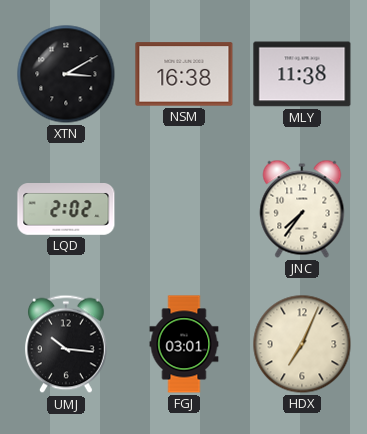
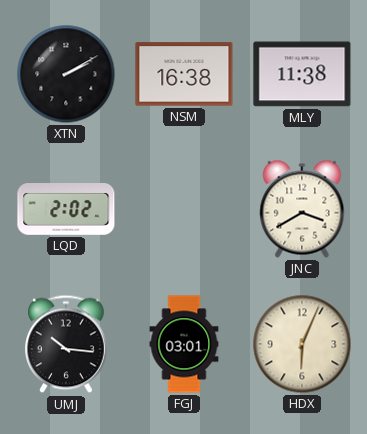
XTN: 3:10 -> 2:10
JNC: 7:36 -> 3:40
HDX: 7:04 -> 6:04
